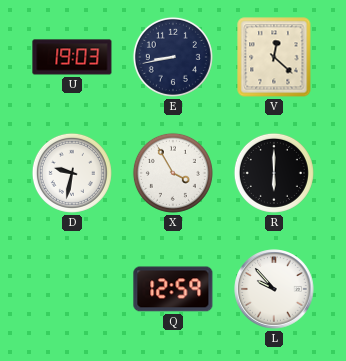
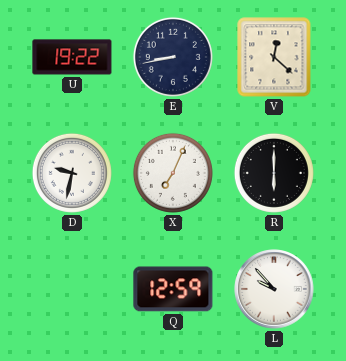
U: 19:03 -> 19:22
X: 3:55 -> 7:04
